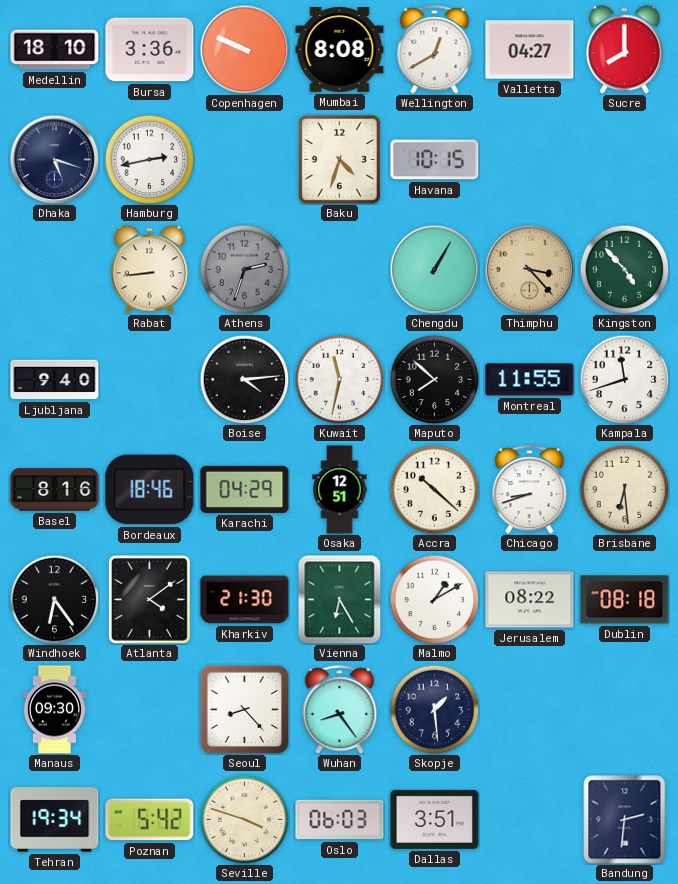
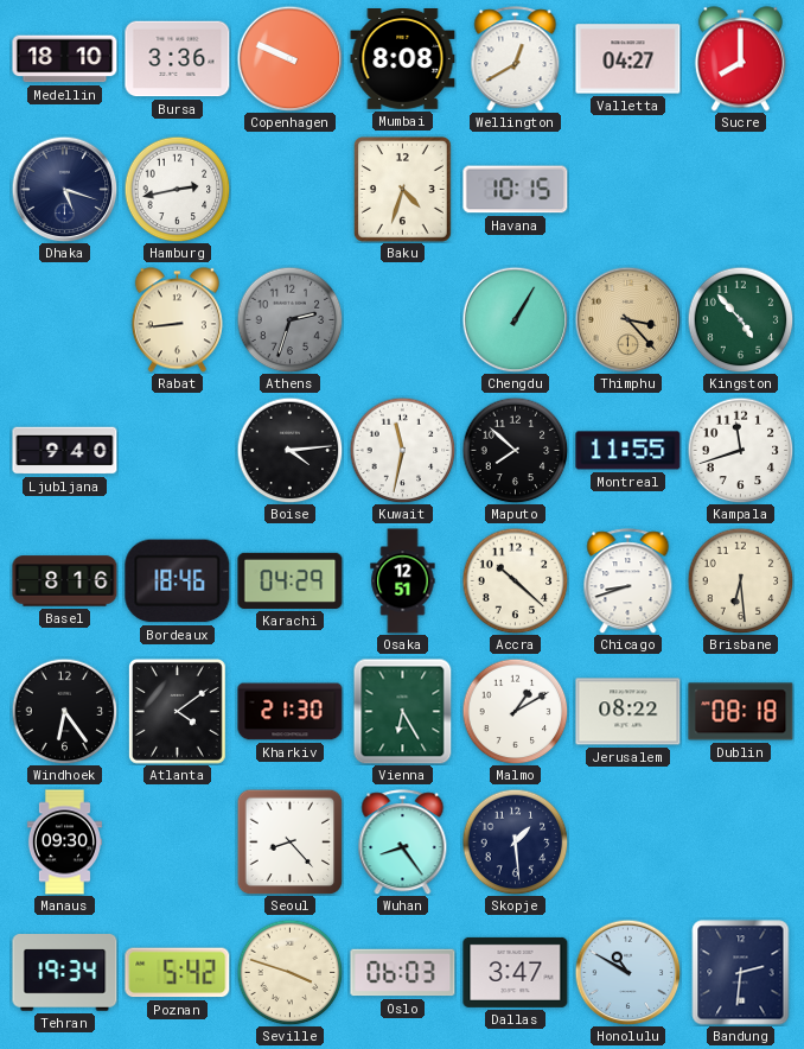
Dallas: 3:51 -> 3:47
Honolulu: none -> 10:50
